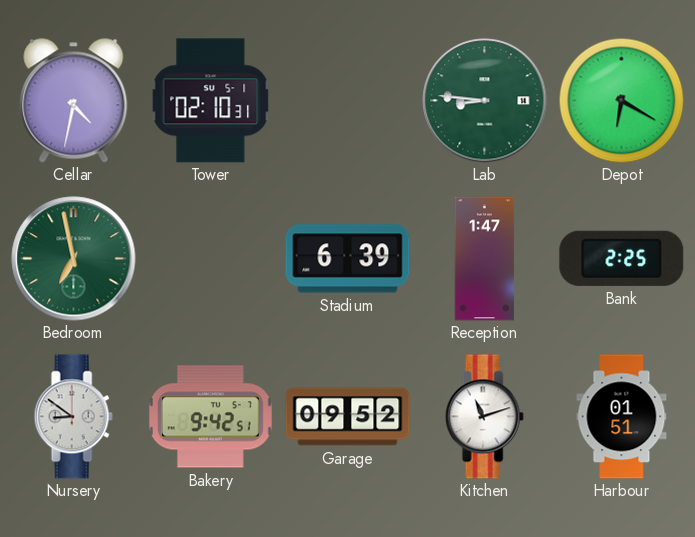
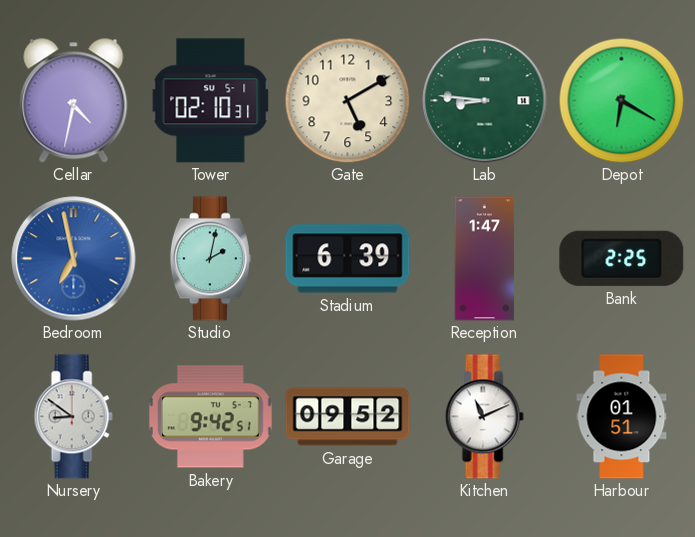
Gate: none -> 5:10
Bedroom dial: green -> blue
Studio: none -> 2:02
Kitchen: 11:12 -> 11:11
